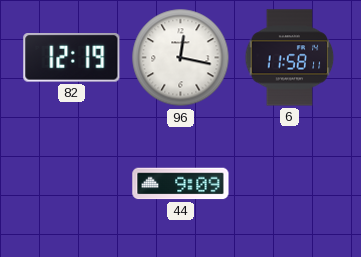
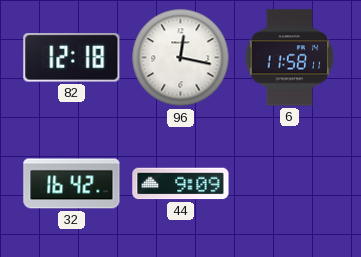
82: 12:19 -> 12:18
32: none -> 16:42
